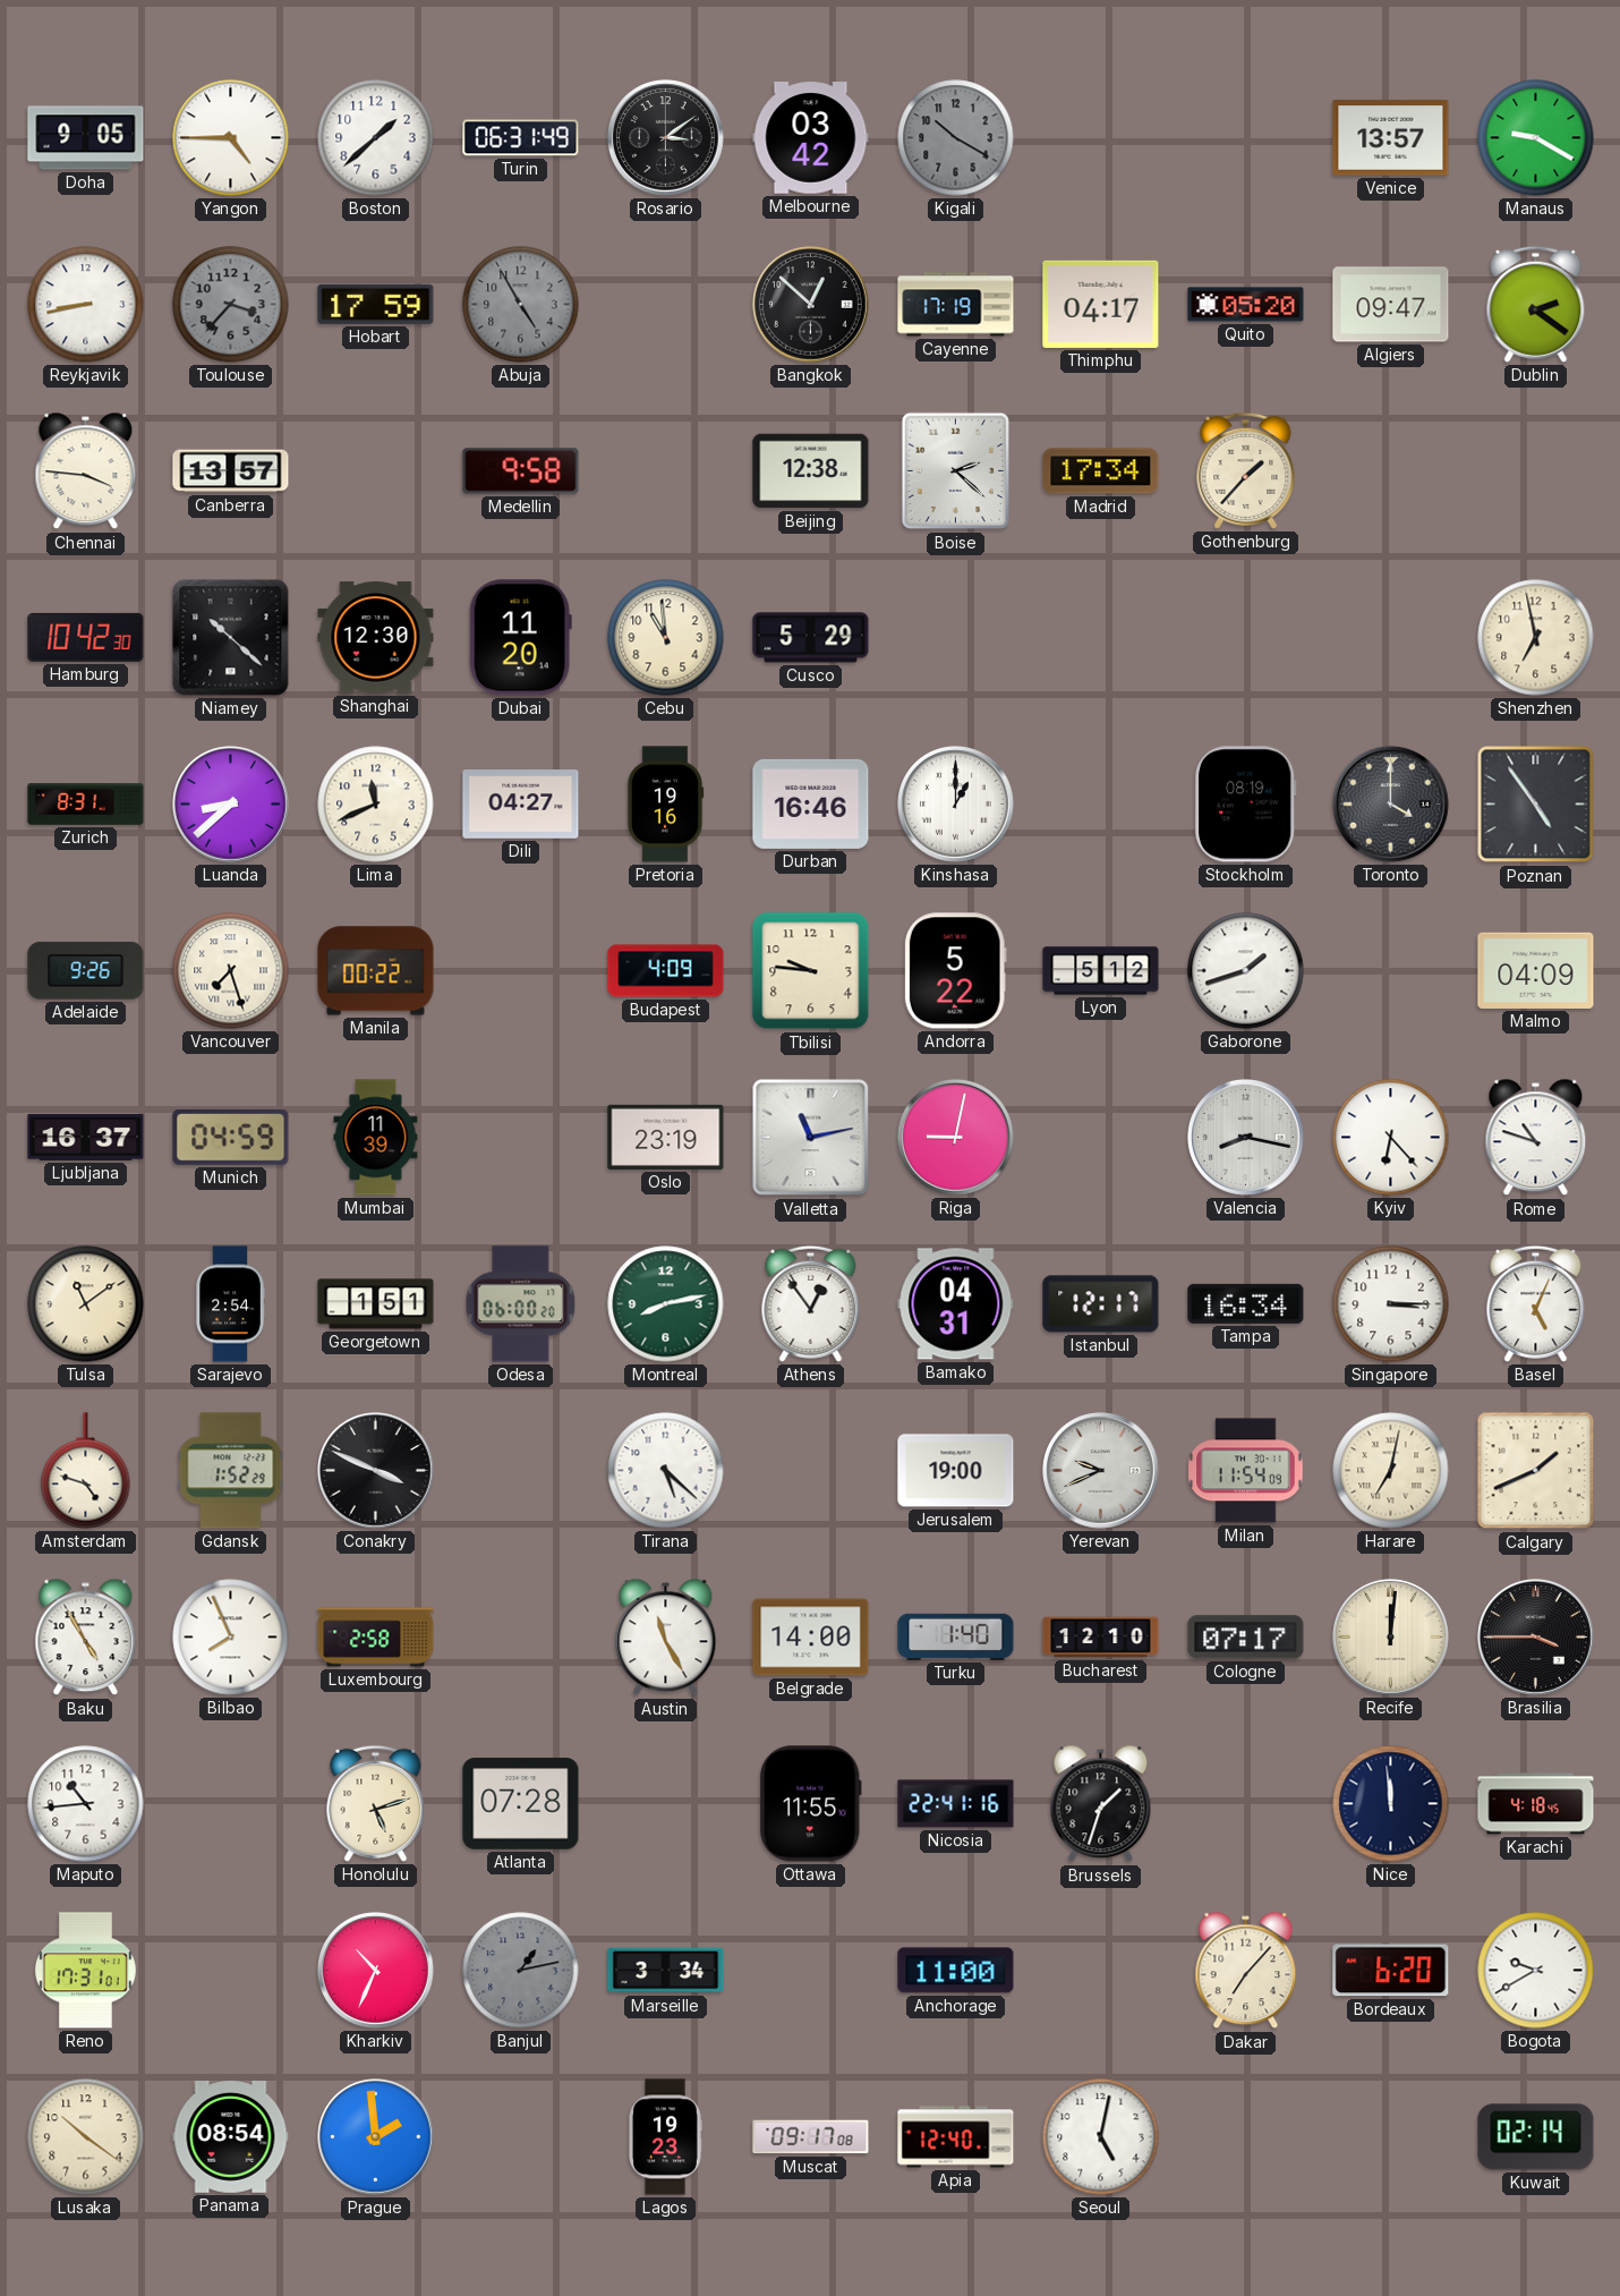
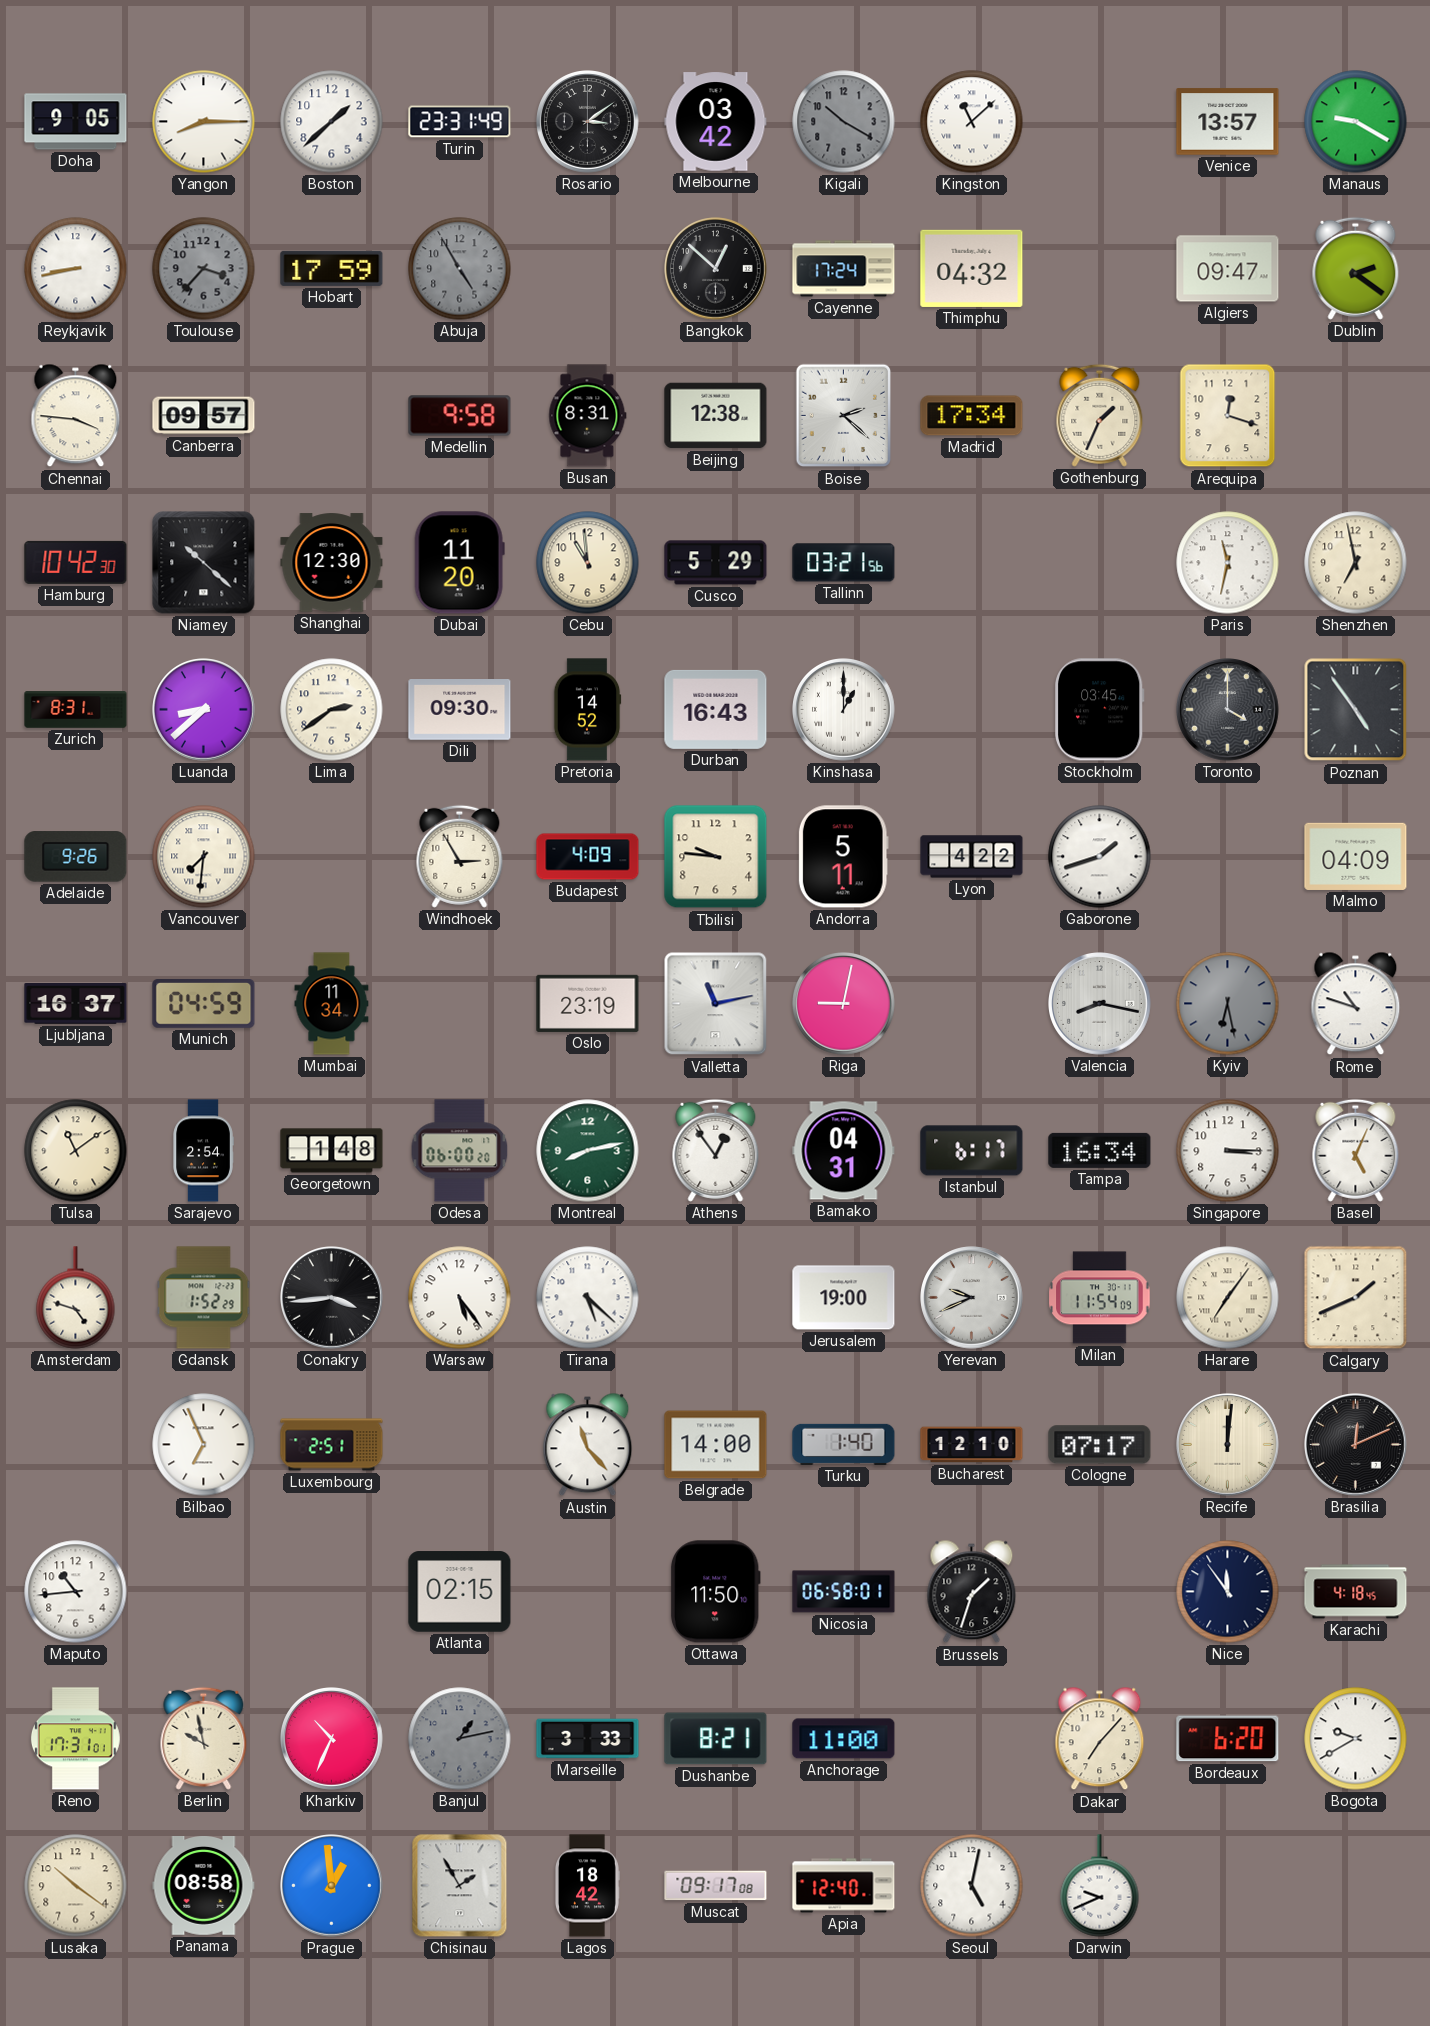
Yangon: 4:45 -> 8:15
Turin: 06:31 -> 23:31
Kingston: none -> 11:08
Cayenne: 17:19 -> 17:24
Thimphu: 04:17 -> 04:32
Quito: 05:20 -> none
Canberra: 13:57 -> 09:57
Busan: none -> 8:31
Gothenburg: 1:37 -> 1:34
Arequipa: none -> 12:18
Tallinn: none -> 03:21
Paris: none -> 11:32
Lima: 11:41 -> 2:39
Dili: 04:27 -> 09:30
Pretoria: 19:16 -> 14:52
Durban: 16:46 -> 16:43
Stockholm: 08:19 -> 03:45
Vancouver: 7:27 -> 7:31
Manila: 00:22 -> none
Windhoek: none -> 2:55
Andorra: 5:22 -> 5:11
Lyon: 5:12 -> 4:22
Mumbai: 11:39 -> 11:34
Kyiv: 6:23 -> 6:28
Kyiv dial: white -> grey
Georgetown: 1:51 -> 1:48
Istanbul: 12:17 -> 6:17
Conakry: 3:49 -> 3:44
Warsaw: none -> 5:24
Harare: 7:02 -> 7:06
Baku: 4:55 -> none
Bilbao: 7:56 -> 6:56
Luxembourg: 2:58 -> 2:51
Austin: 11:25 -> 11:23
Brasilia: 3:45 -> 12:11
Honolulu: 5:12 -> none
Atlanta: 07:28 -> 02:15
Ottawa: 11:55 -> 11:50
Nicosia: 22:41 -> 06:58
Nice: 11:59 -> 11:54
Berlin: none -> 9:58
Marseille: 3:34 -> 3:33
Dushanbe: none -> 8:21
Panama: 08:54 -> 08:58
Prague: 1:59 -> 12:59
Chisinau: none -> 1:55
Lagos: 19:23 -> 18:42
Darwin: none -> 9:41
Kuwait: 02:14 -> none
